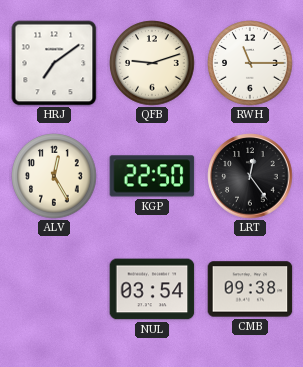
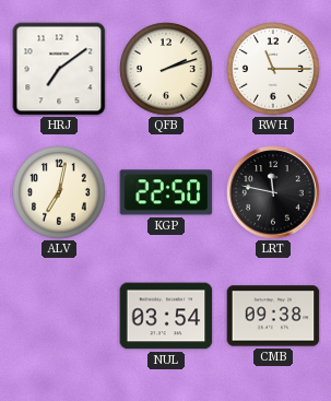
QFB: 9:12 -> 2:12
ALV: 12:25 -> 7:02
LRT: 12:24 -> 11:47
